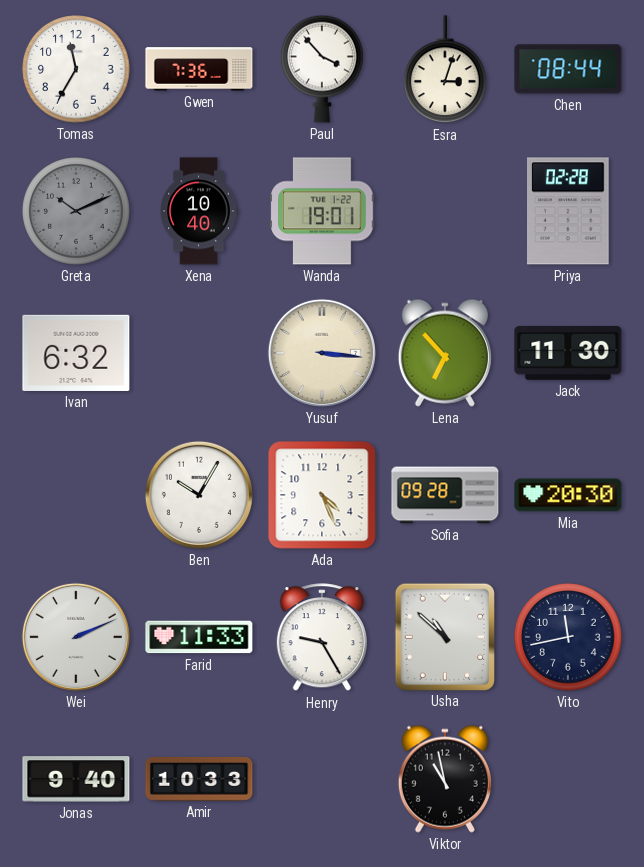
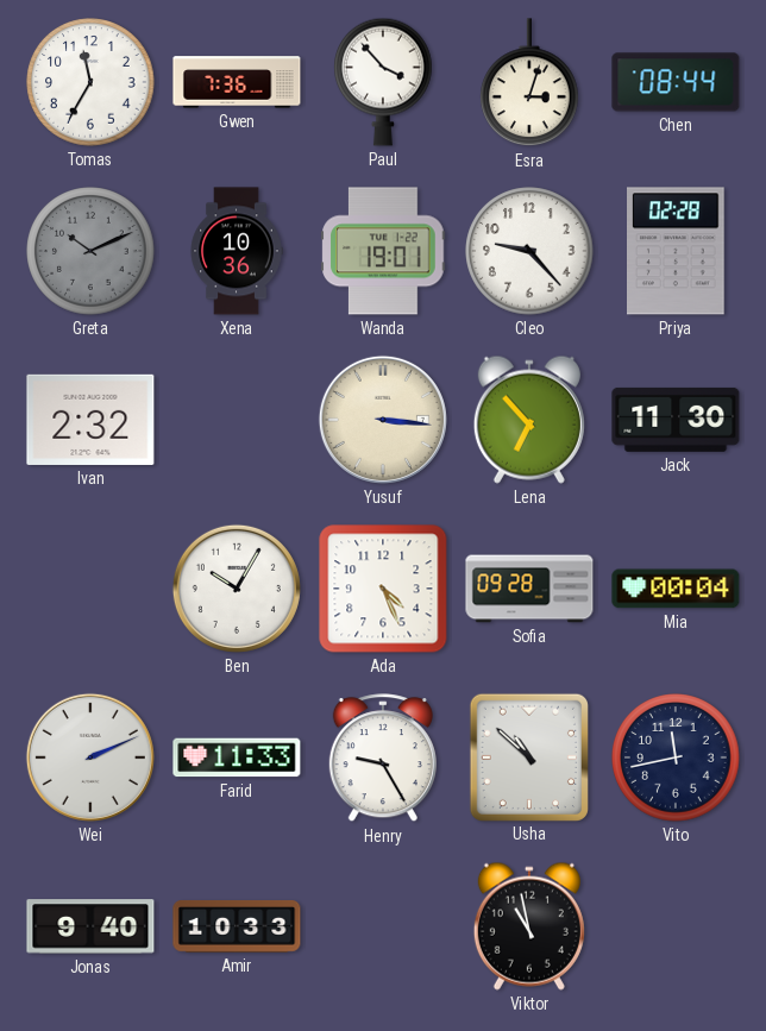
Xena: 10:40 -> 10:36
Cleo: none -> 9:23
Ivan: 6:32 -> 2:32
Mia: 20:30 -> 00:04
